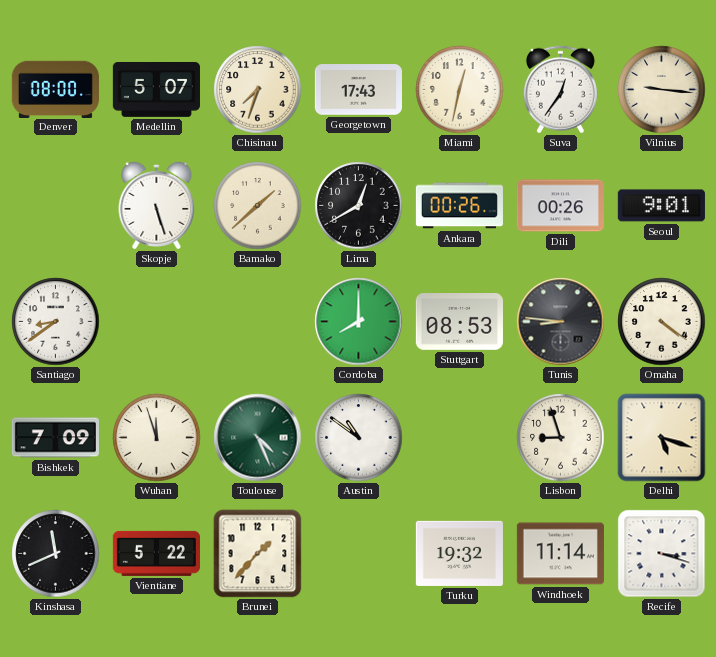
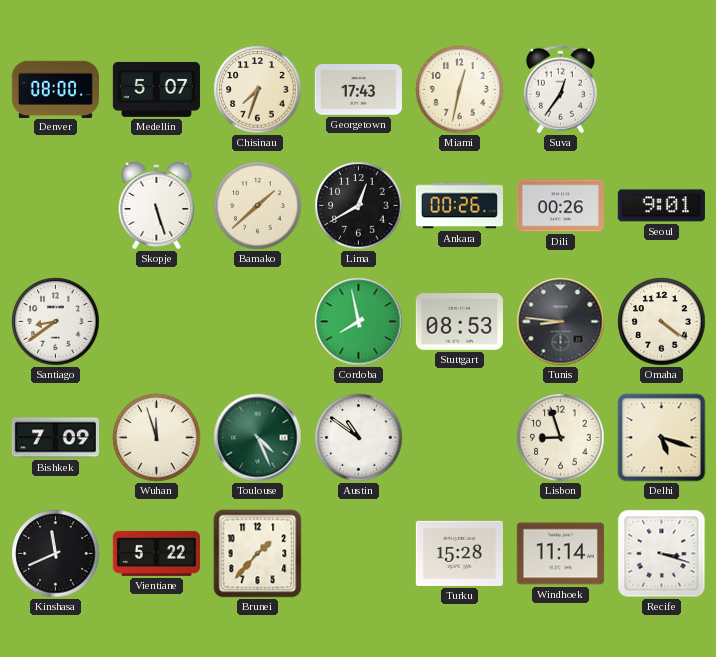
Vilnius: 9:16 -> none
Cordoba: 8:00 -> 7:58
Turku: 19:32 -> 15:28
